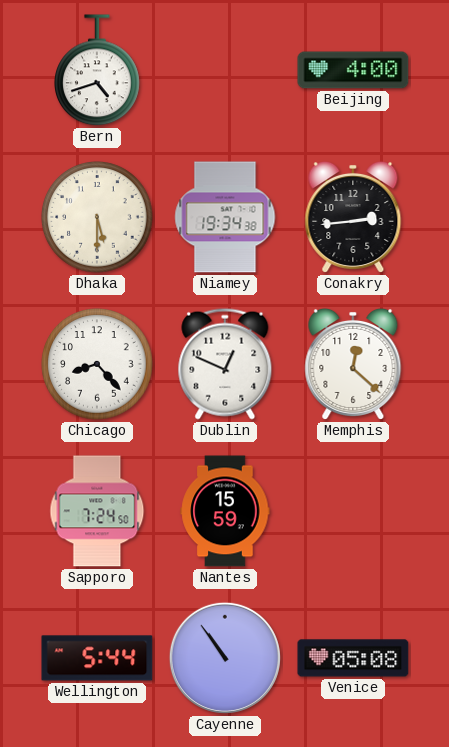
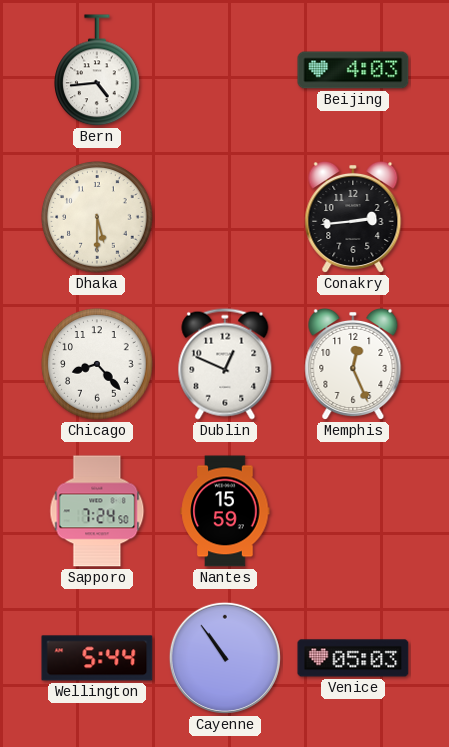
Bern: 4:42 -> 4:44
Beijing: 4:00 -> 4:03
Niamey: 19:34 -> none
Memphis: 12:22 -> 12:26
Venice: 05:08 -> 05:03
